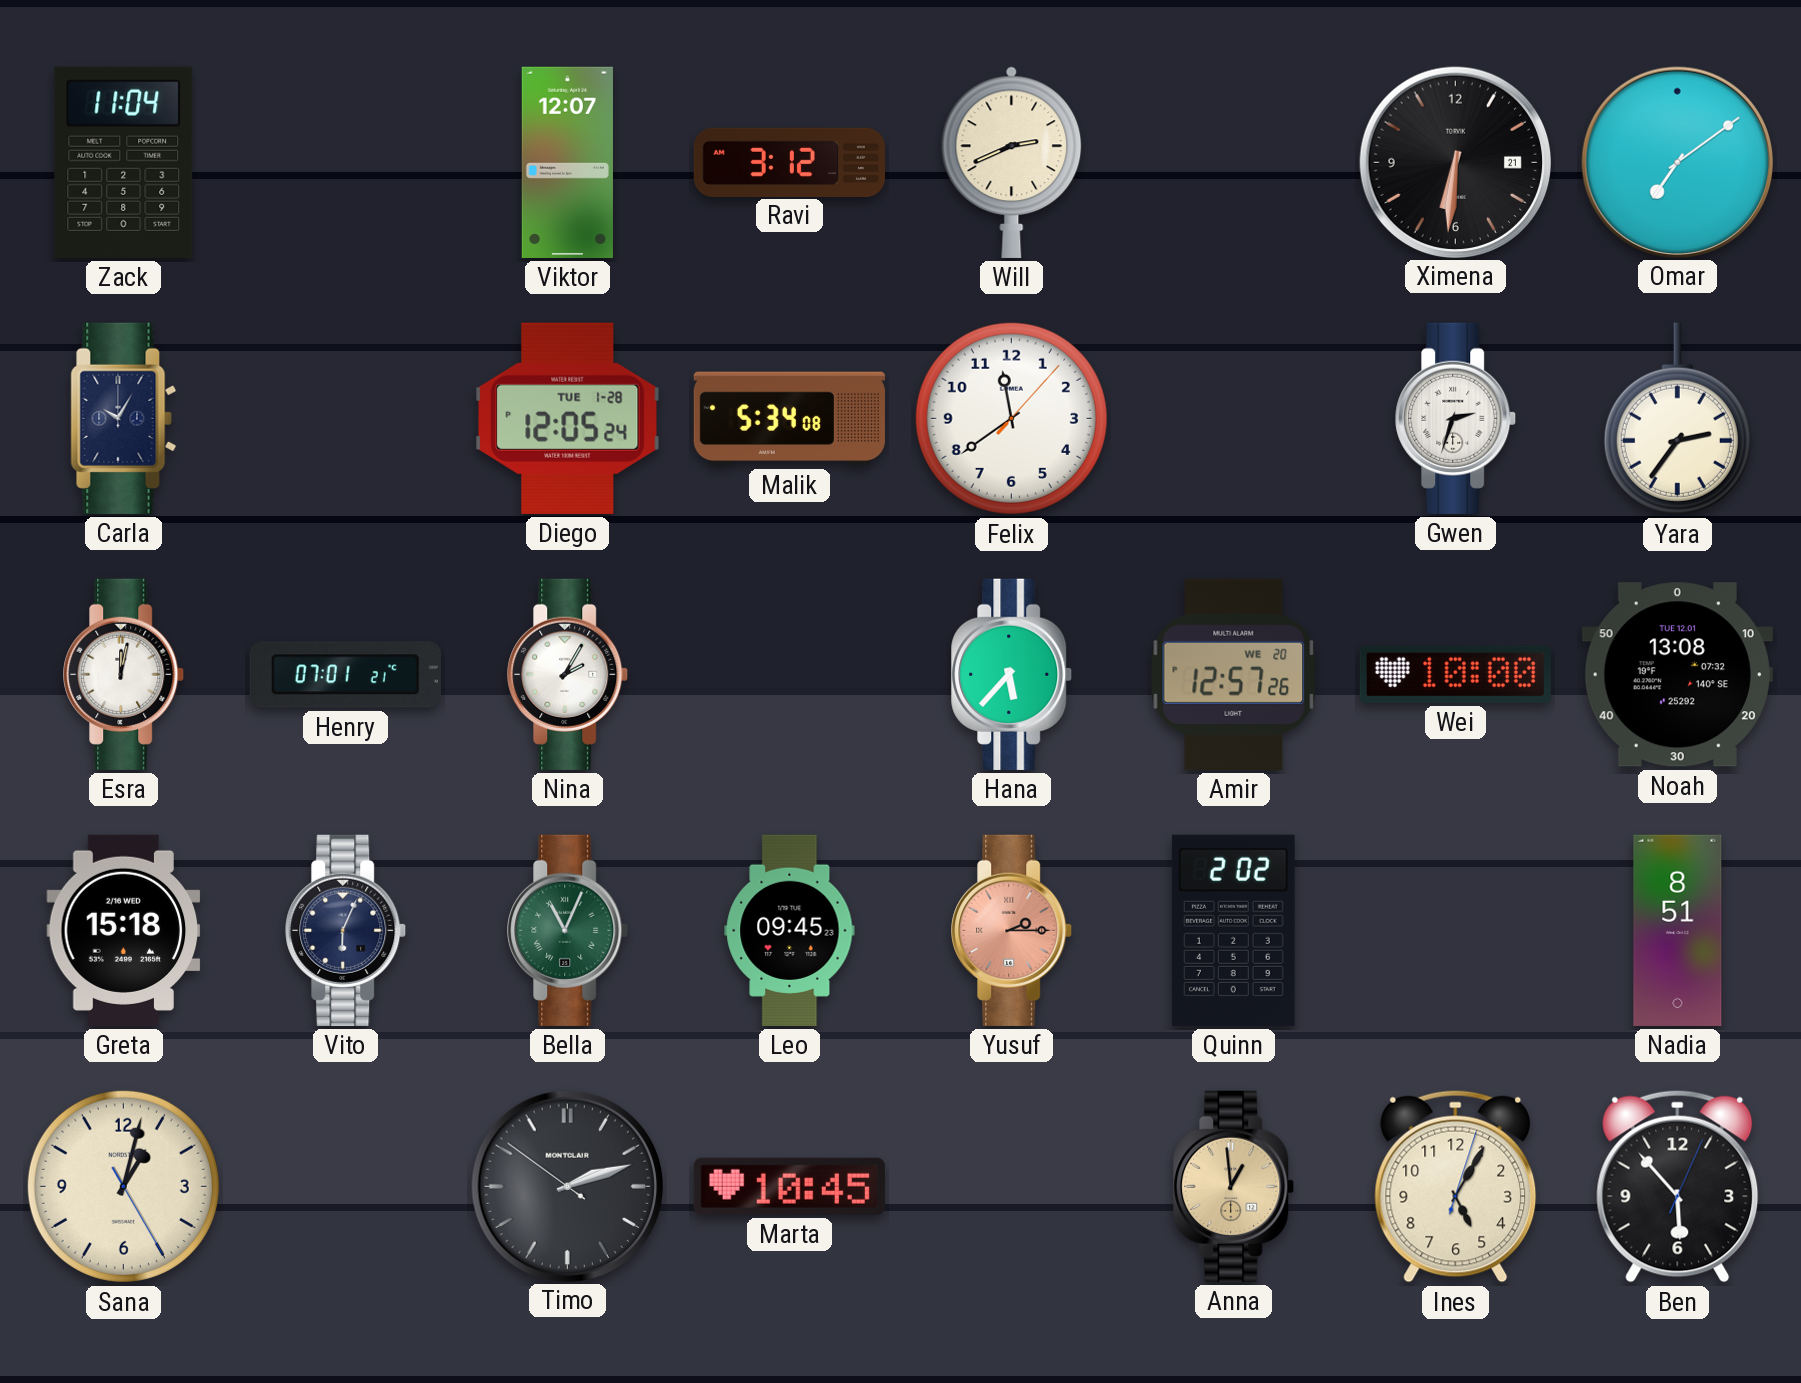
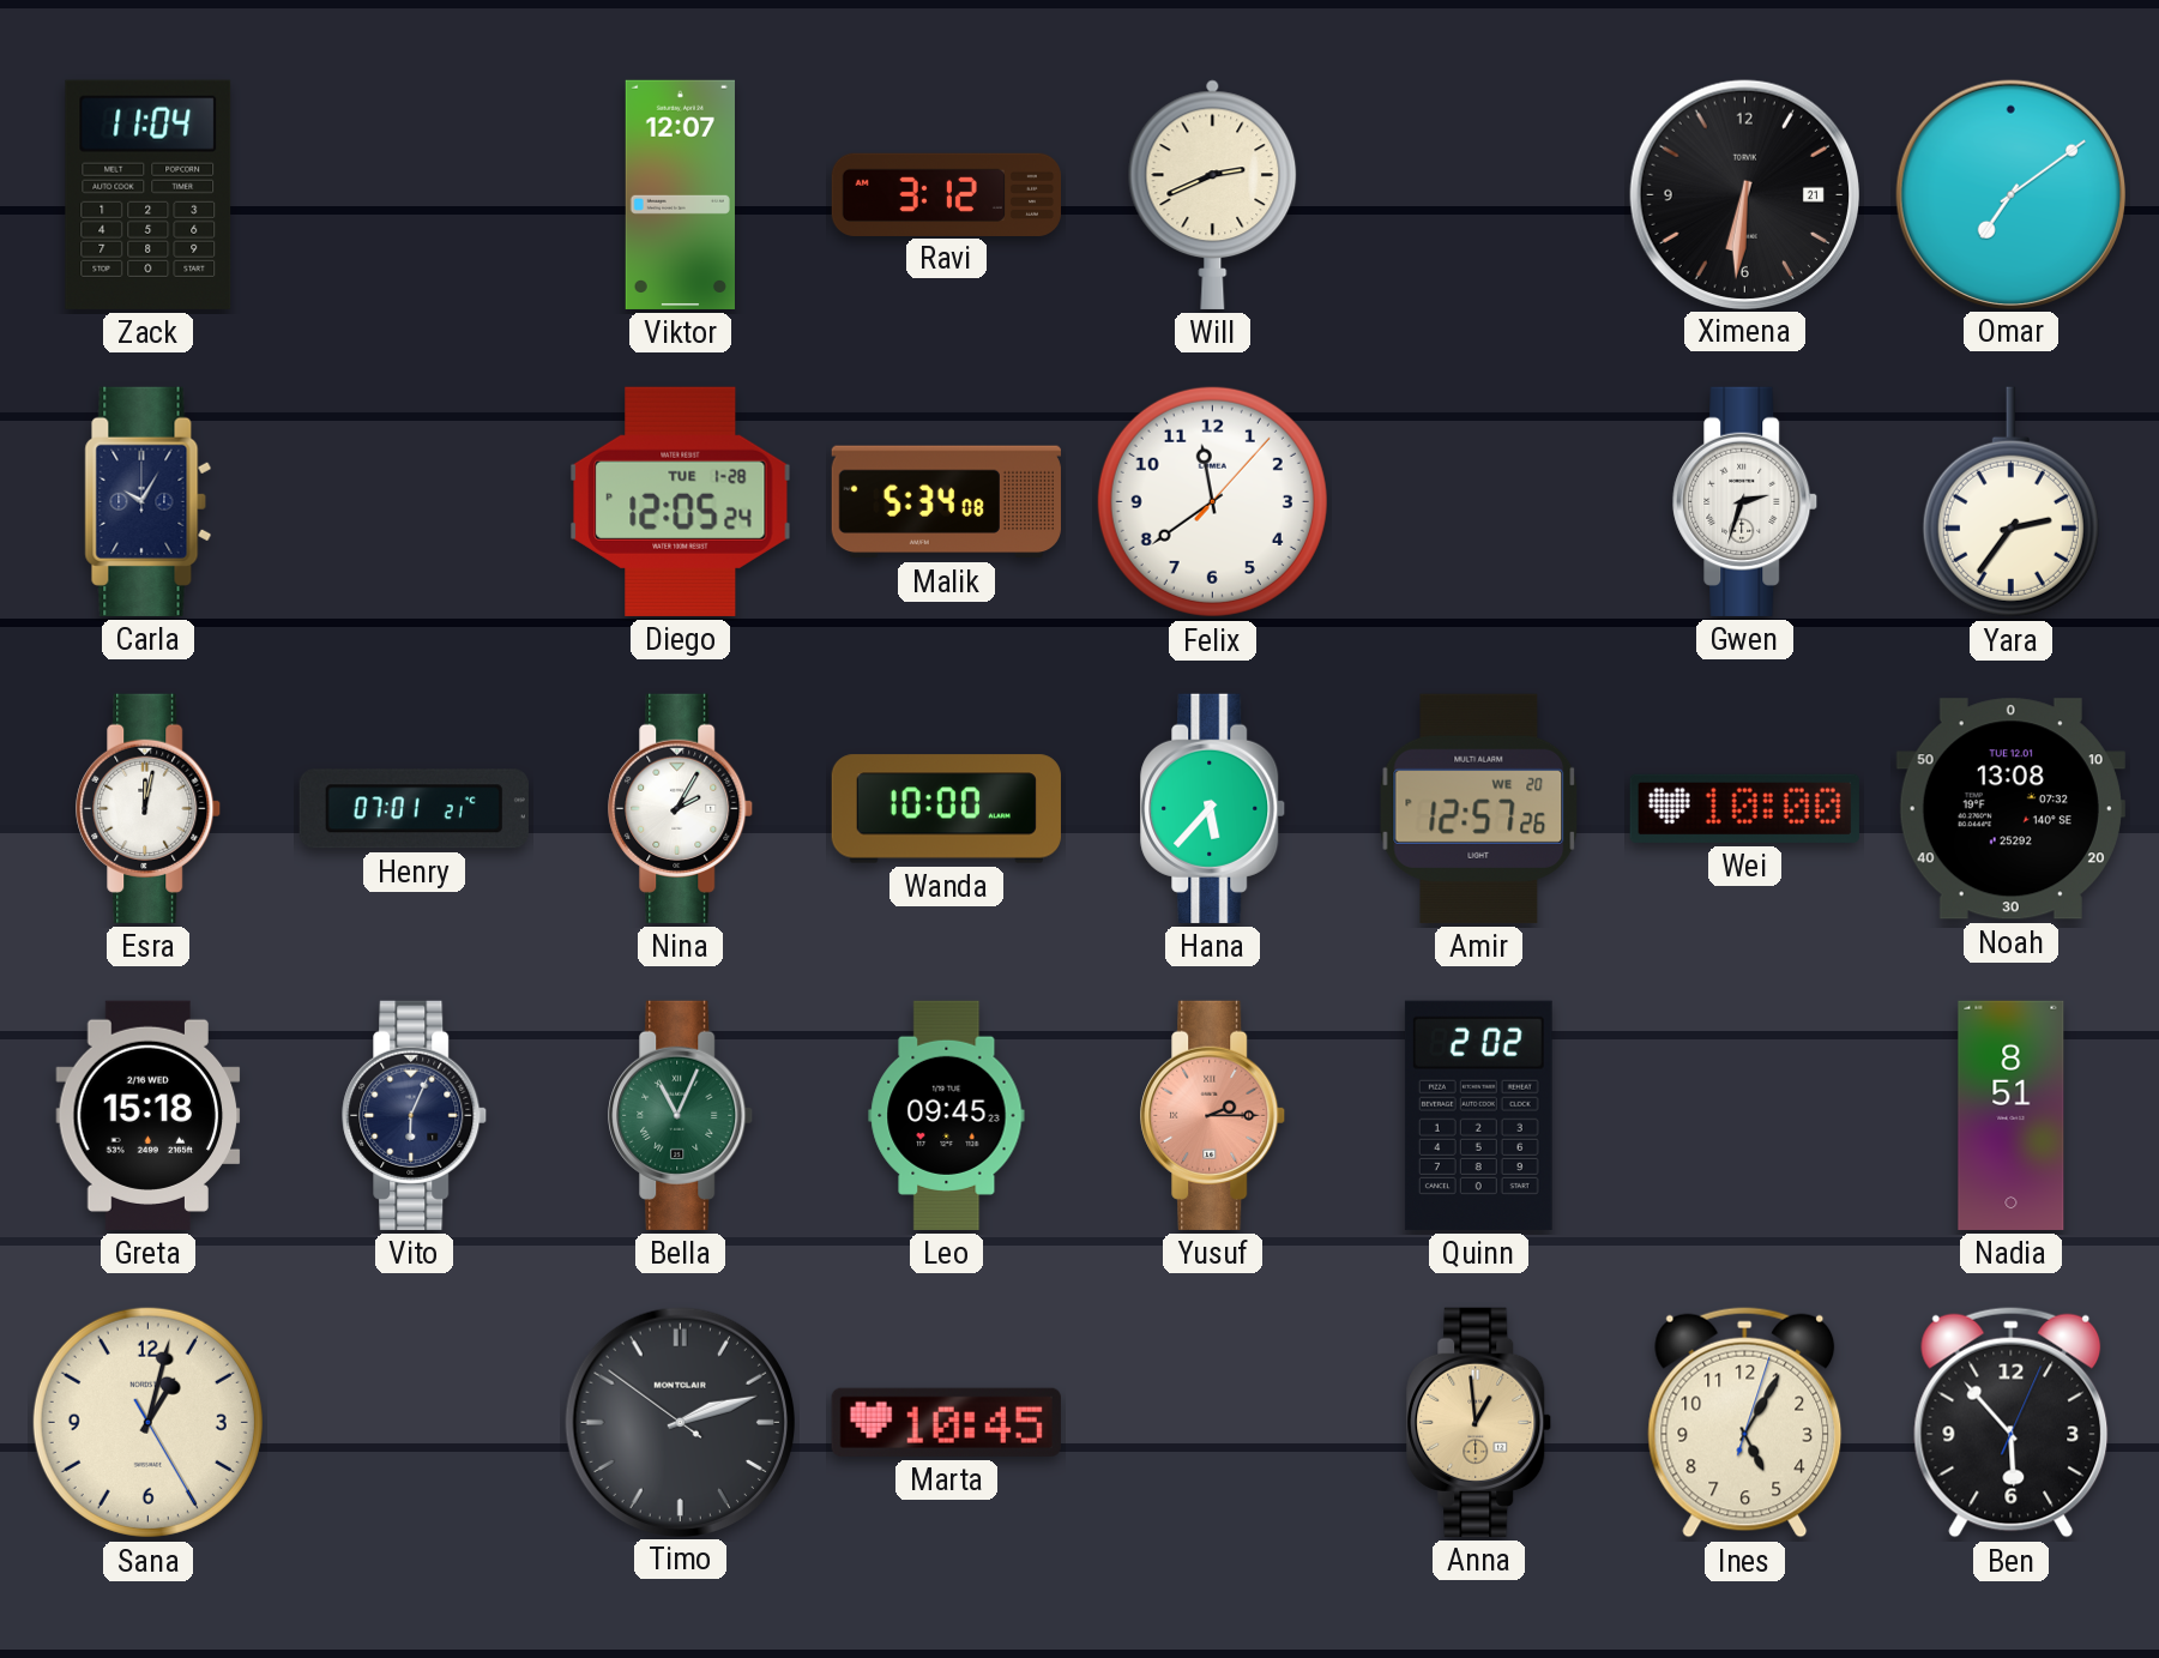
Wanda: none -> 10:00
